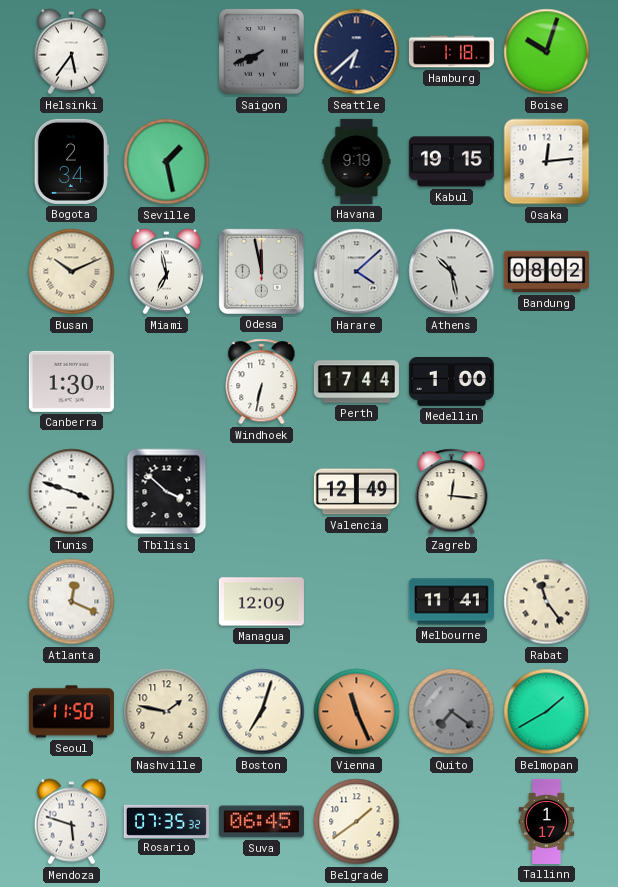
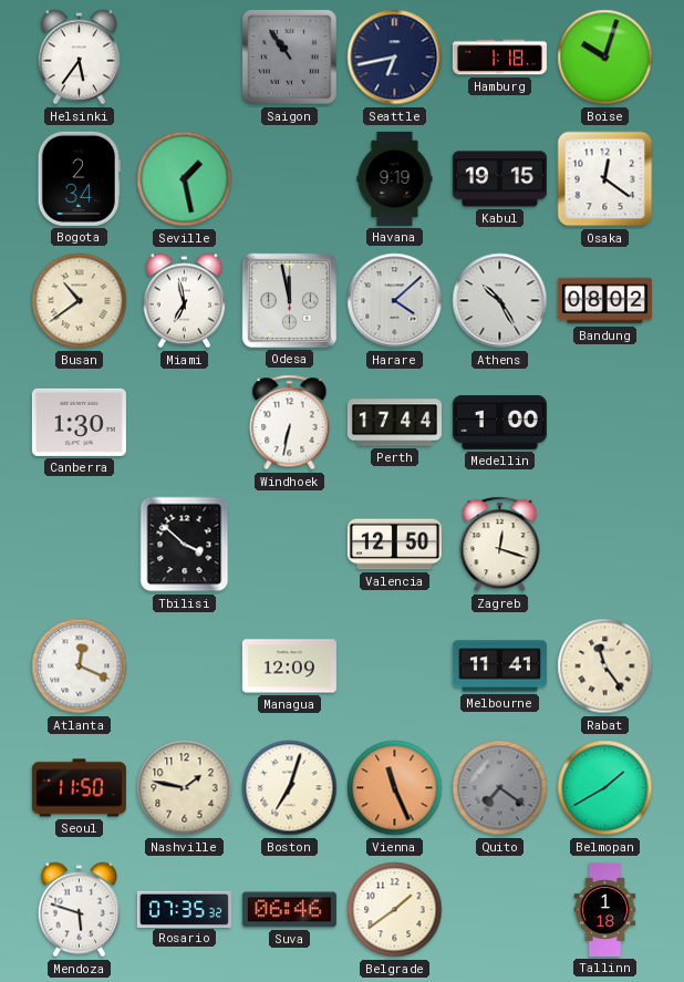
Saigon: 7:41 -> 10:54
Seattle: 6:38 -> 6:43
Osaka: 12:14 -> 12:21
Busan: 10:11 -> 10:39
Athens: 10:28 -> 10:25
Tunis: 3:48 -> none
Valencia: 12:49 -> 12:50
Zagreb: 12:16 -> 12:18
Suva: 06:45 -> 06:46
Tallinn: 1:17 -> 1:18
